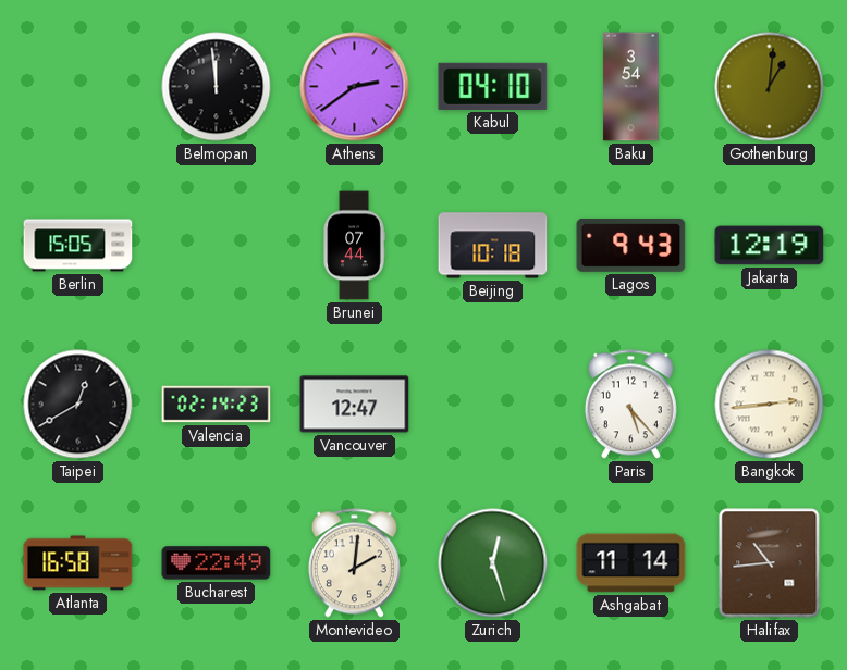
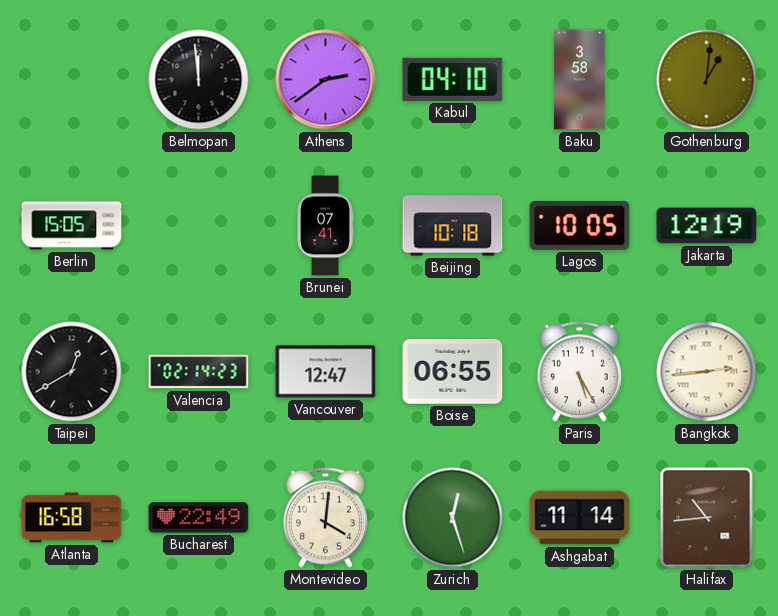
Baku: 3:54 -> 3:58
Brunei: 07:44 -> 07:41
Lagos: 9:43 -> 10:05
Boise: none -> 06:55
Paris: 5:23 -> 5:25
Montevideo: 2:01 -> 4:01
